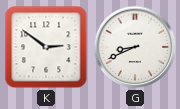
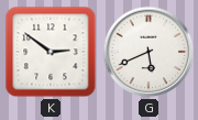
G: 8:41 -> 5:41
